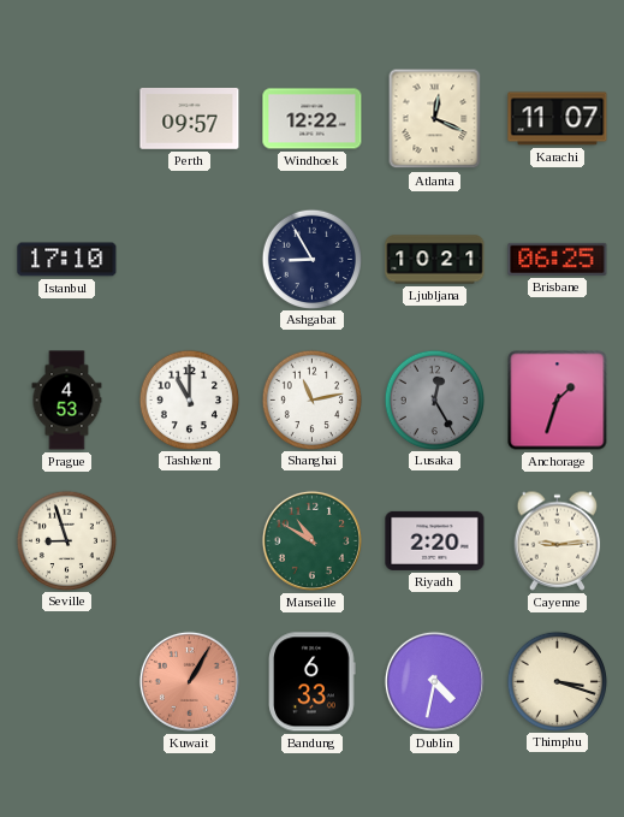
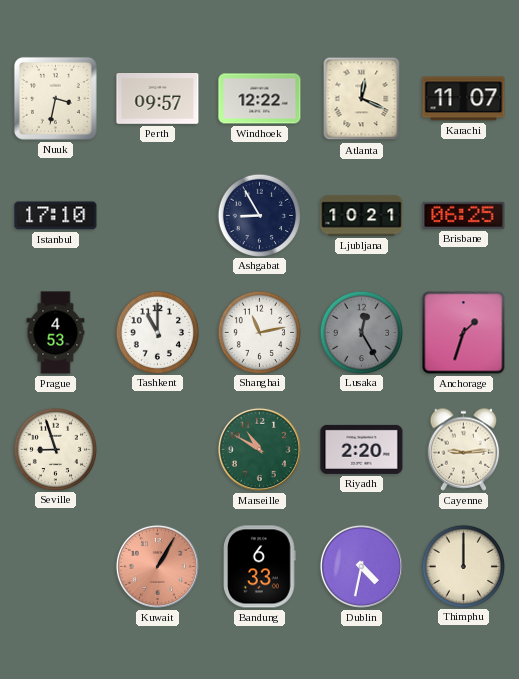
Nuuk: none -> 3:32
Thimphu: 3:18 -> 12:00
